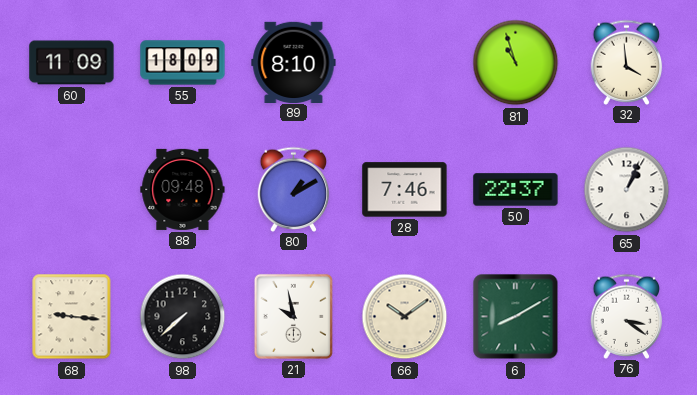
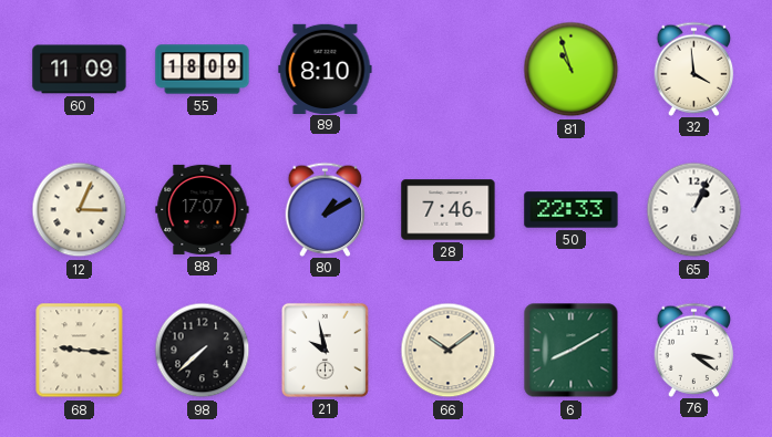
12: none -> 3:04
88: 09:48 -> 17:07
50: 22:37 -> 22:33
